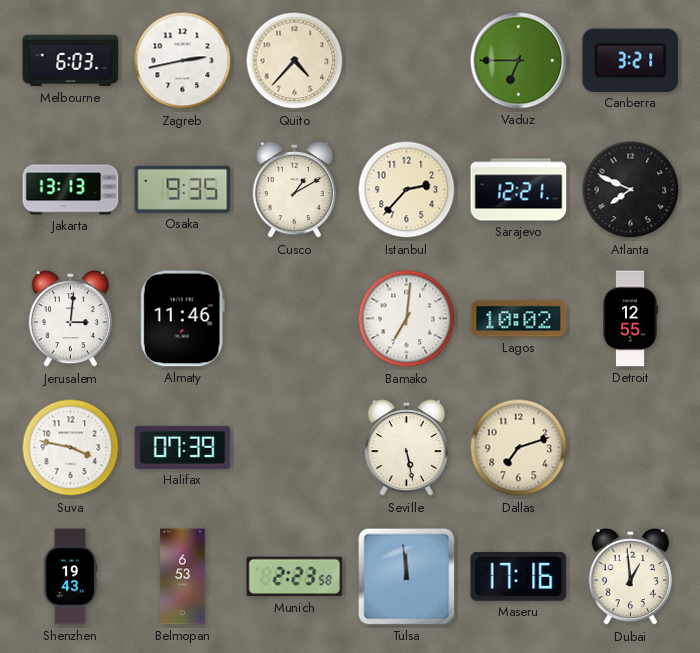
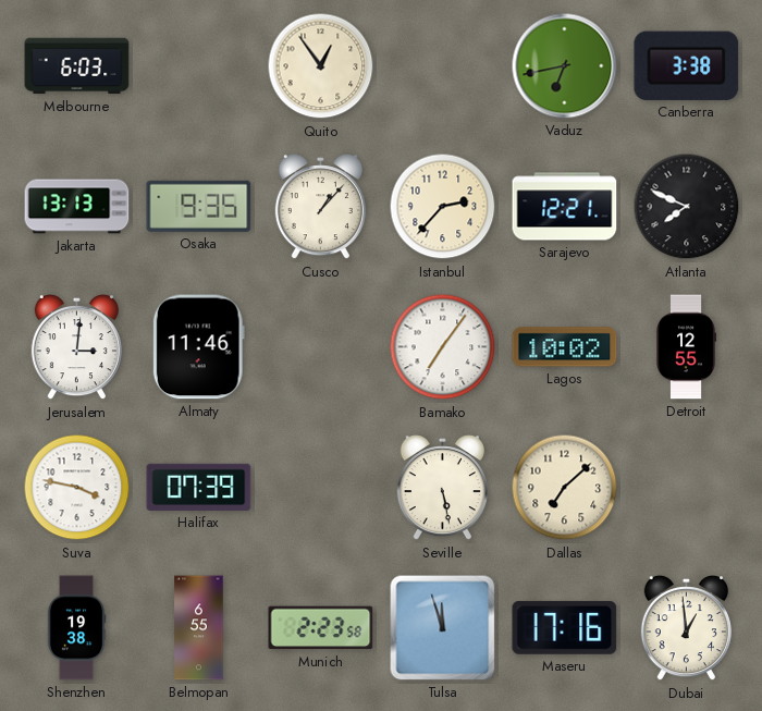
Zagreb: 2:43 -> none
Quito: 4:37 -> 12:54
Vaduz: 6:45 -> 6:43
Canberra: 3:21 -> 3:38
Cusco: 1:10 -> 1:07
Bamako: 7:01 -> 7:06
Dallas: 7:12 -> 7:08
Shenzhen: 19:43 -> 19:38
Belmopan: 6:53 -> 6:55
Tulsa: 11:59 -> 11:57
